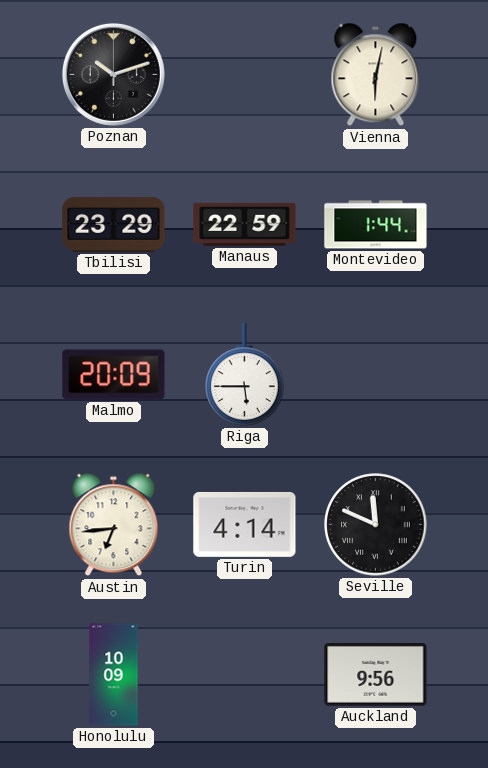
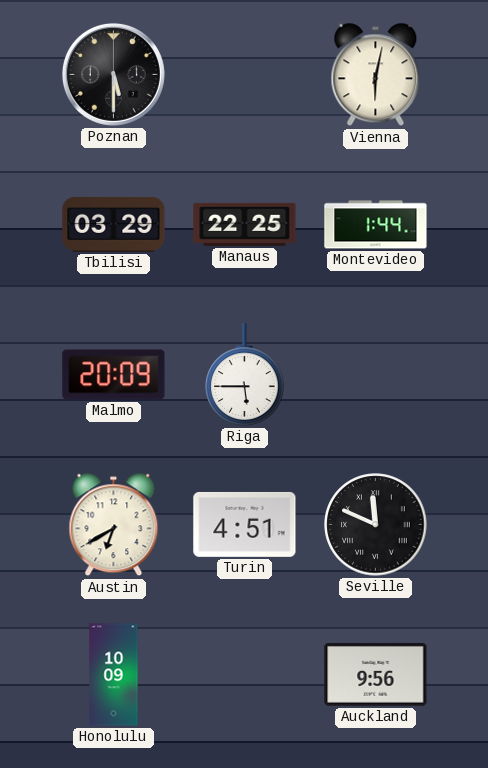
Poznan: 10:12 -> 5:30
Tbilisi: 23:29 -> 03:29
Manaus: 22:59 -> 22:25
Austin: 6:44 -> 6:40
Turin: 4:14 -> 4:51
